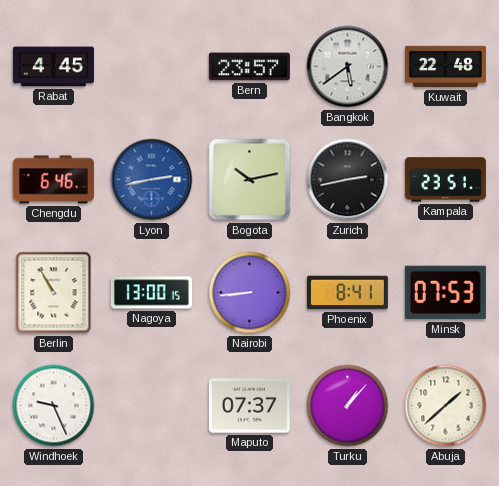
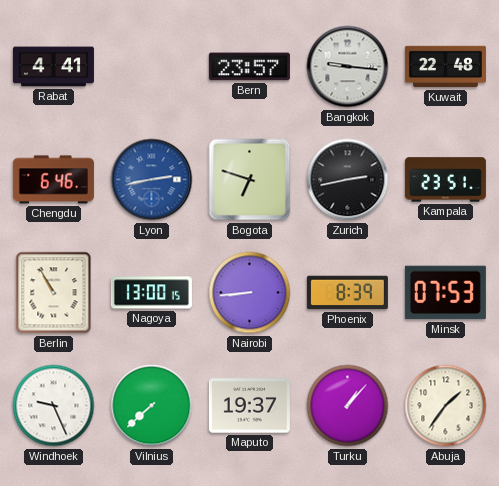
Rabat: 4:45 -> 4:41
Bangkok: 5:39 -> 9:16
Bogota: 10:13 -> 6:48
Phoenix: 8:41 -> 8:39
Vilnius: none -> 7:38
Maputo: 07:37 -> 19:37
Abuja: 1:38 -> 1:36
